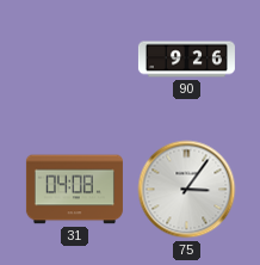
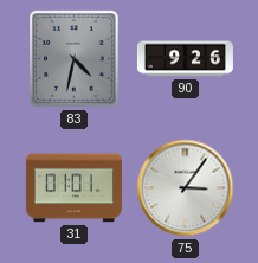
83: none -> 4:32
31: 04:08 -> 01:01
